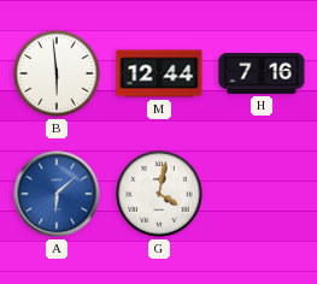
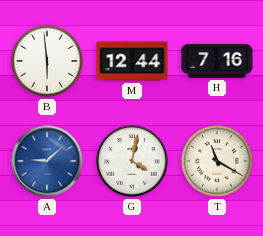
A: 6:08 -> 9:08
T: none -> 11:20
